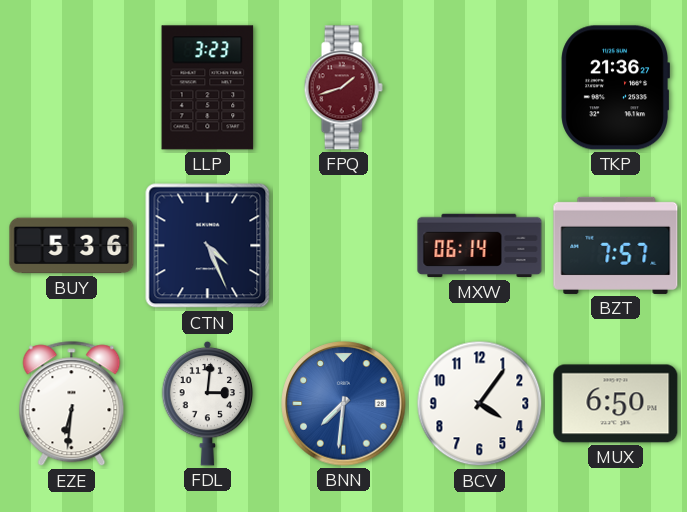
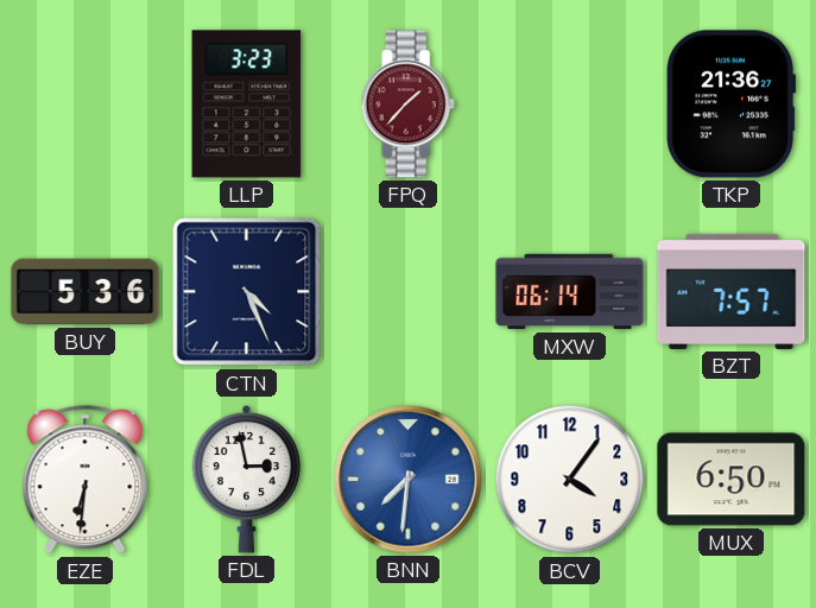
FPQ: 1:42 -> 1:37
FDL: 3:01 -> 2:58
